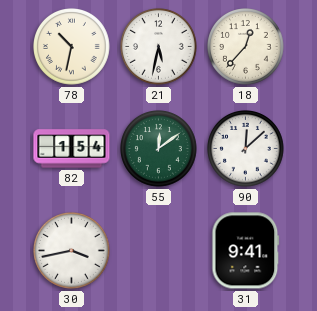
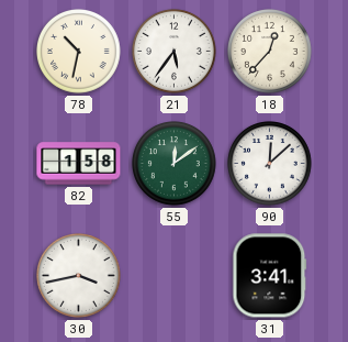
21: 5:32 -> 5:36
82: 1:54 -> 1:58
31: 9:41 -> 3:41
